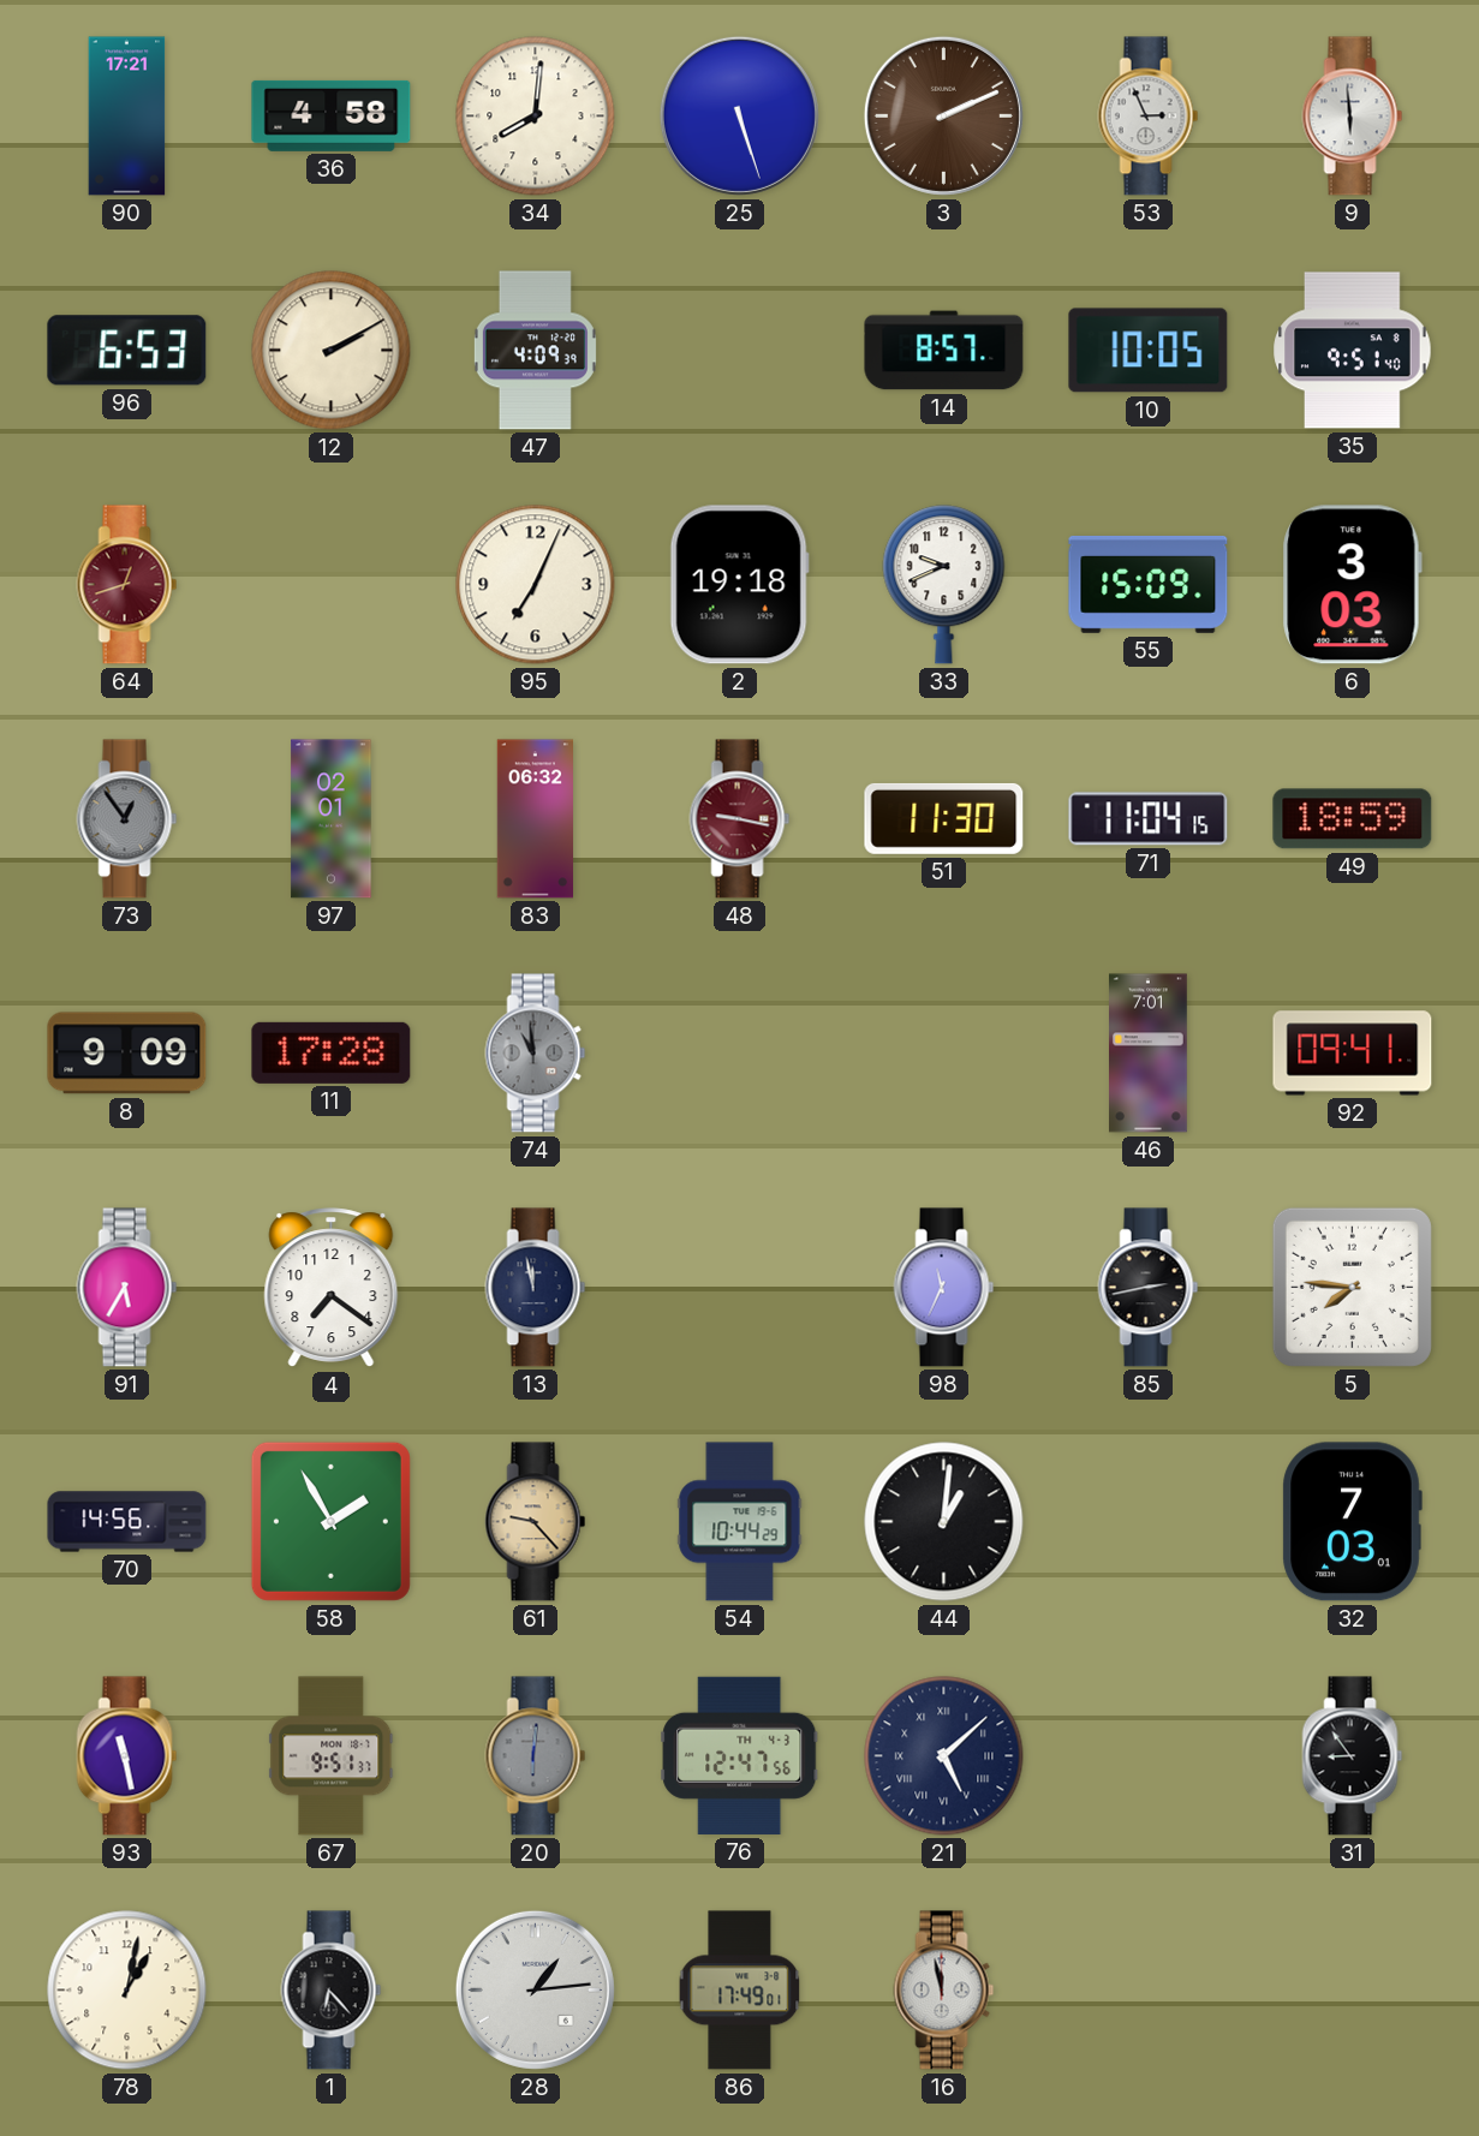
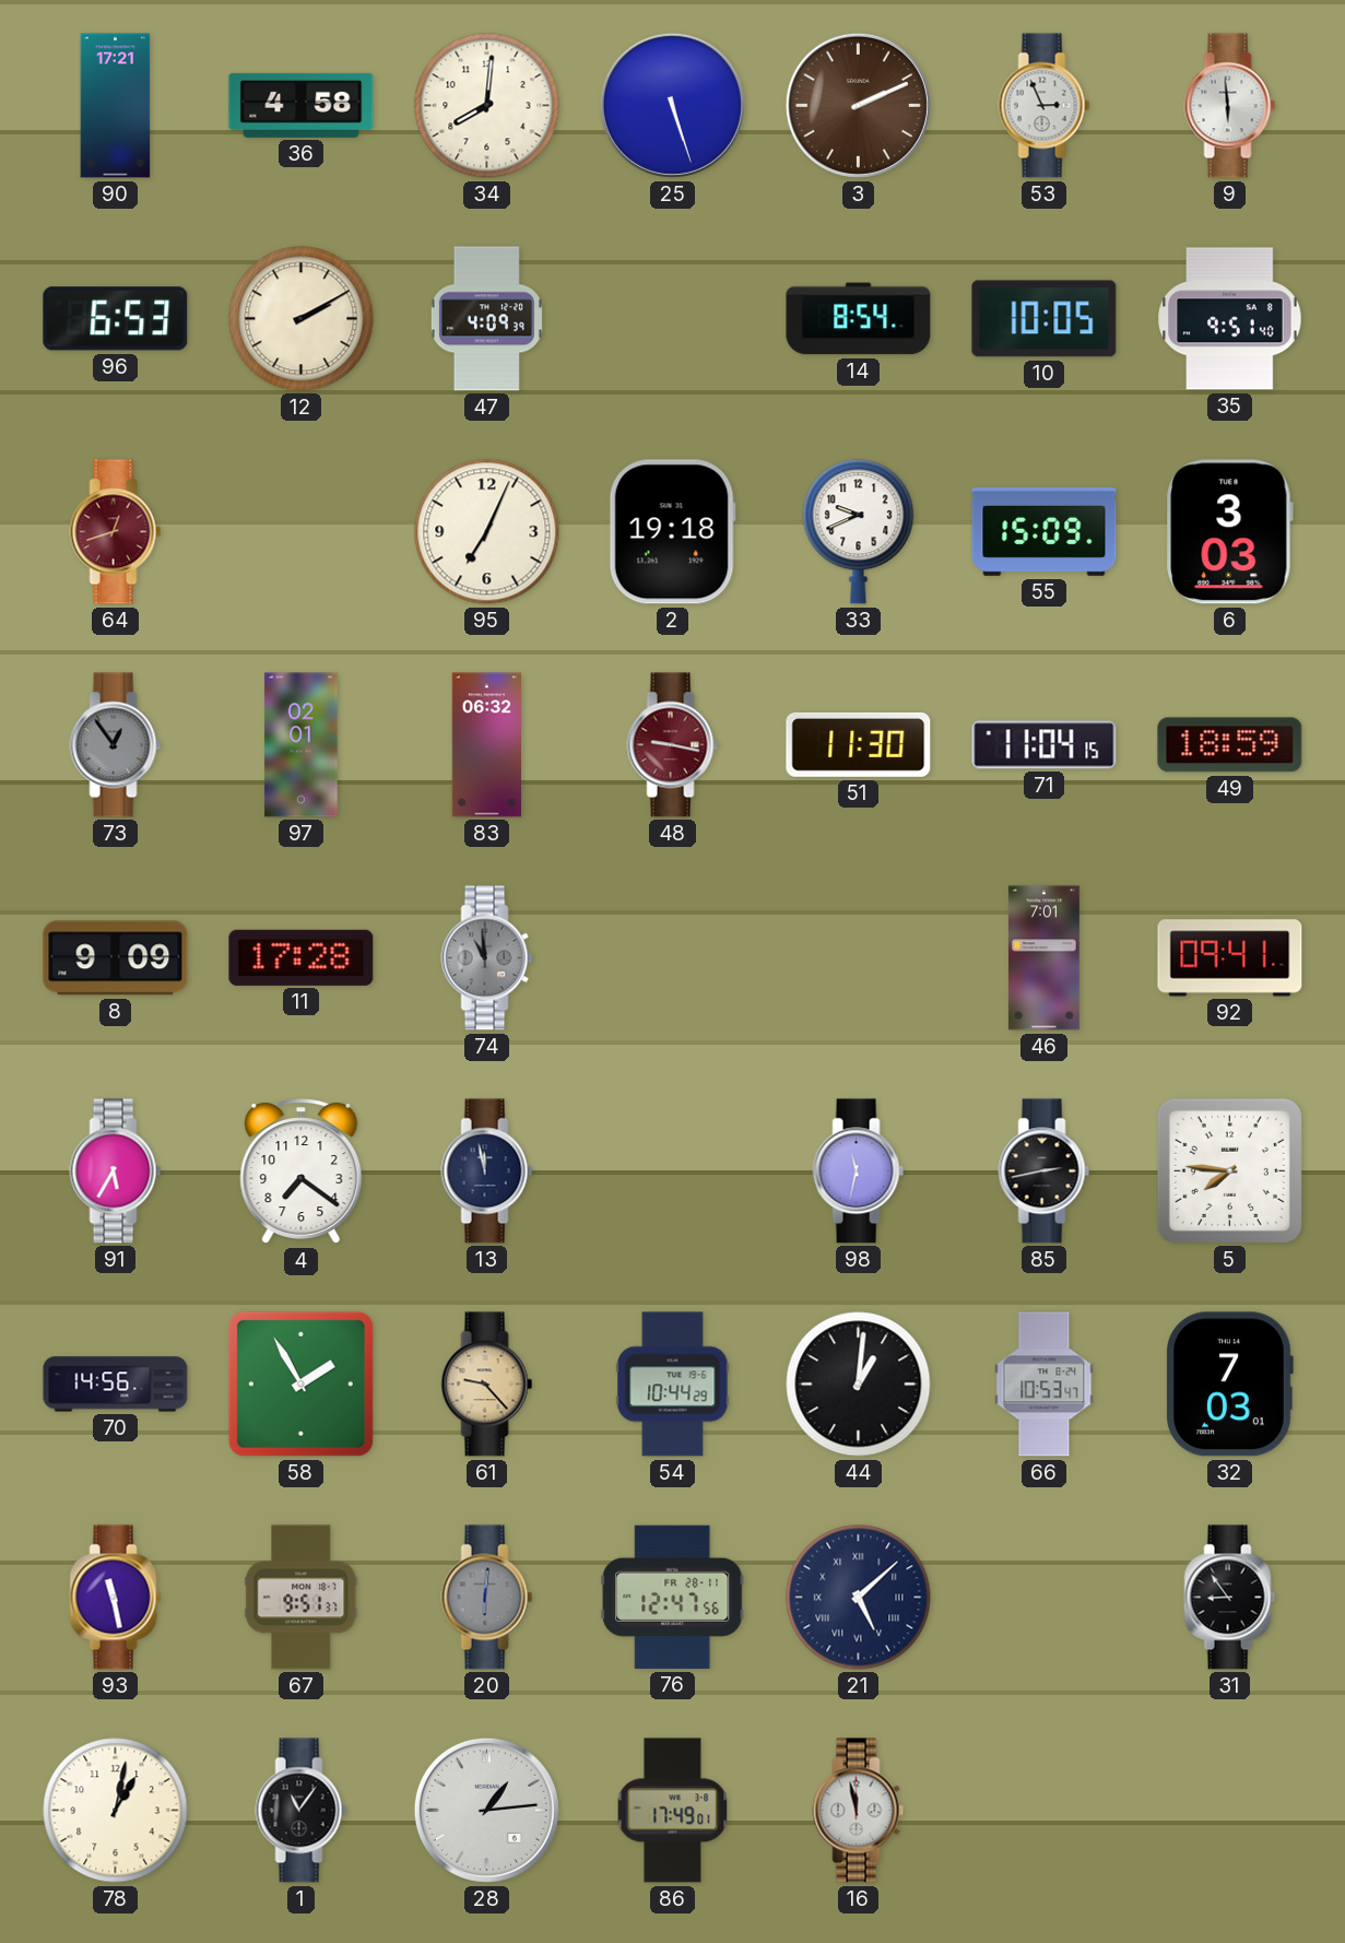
14: 8:57 -> 8:54
98: 11:34 -> 11:32
66: none -> 10:53
76 date: TH 4-3 -> FR 28-11
1: 6:23 -> 11:06
